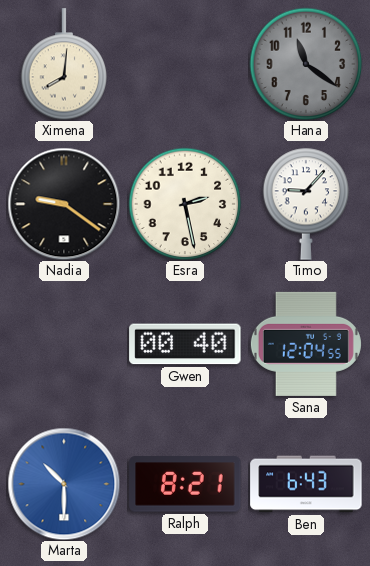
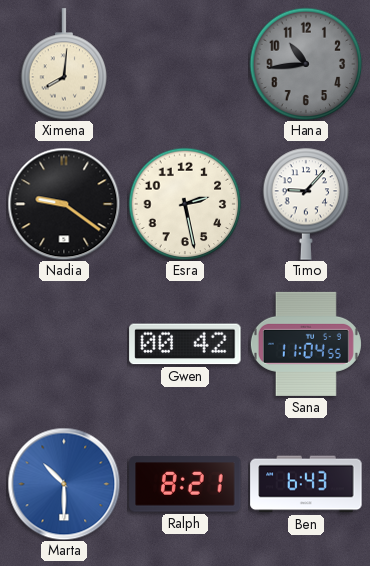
Hana: 11:21 -> 10:44
Gwen: 00:40 -> 00:42
Sana: 12:04 -> 11:04
